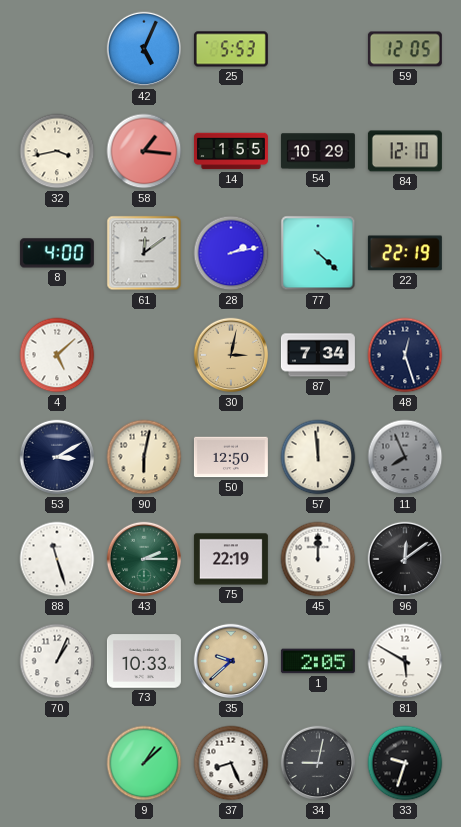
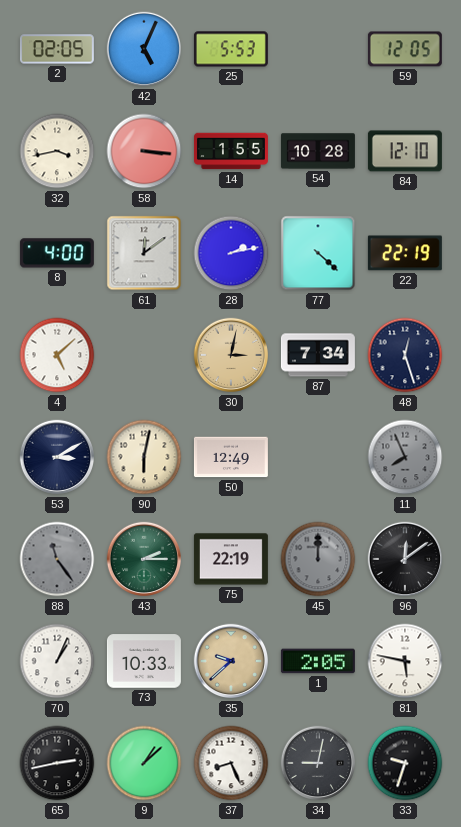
2: none -> 02:05
58: 1:16 -> 3:16
54: 10:29 -> 10:28
50: 12:50 -> 12:49
57: 11:59 -> none
88: 11:27 -> 11:24
88 dial: white -> grey
45 dial: white -> grey
81: 5:50 -> 5:47
65: none -> 2:43
